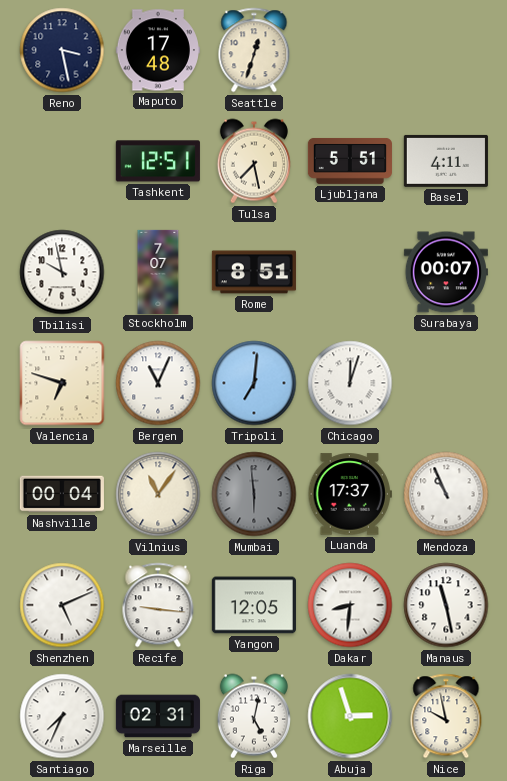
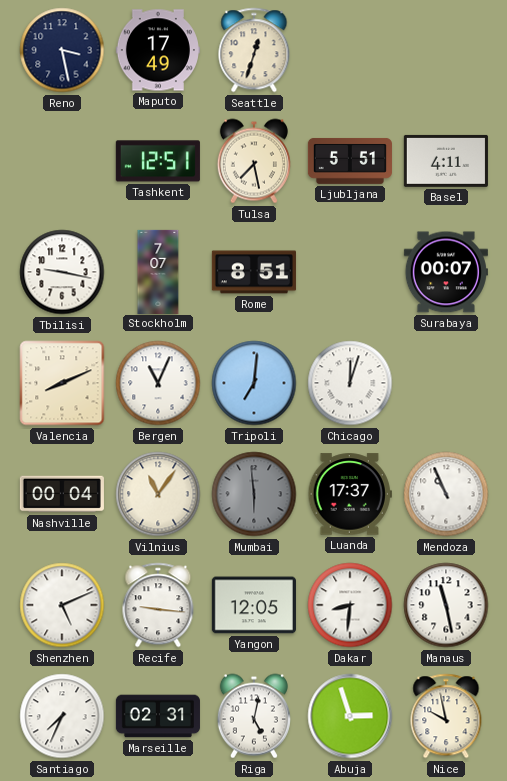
Maputo: 17:48 -> 17:49
Tbilisi: 9:58 -> 9:17
Valencia: 6:48 -> 8:11
